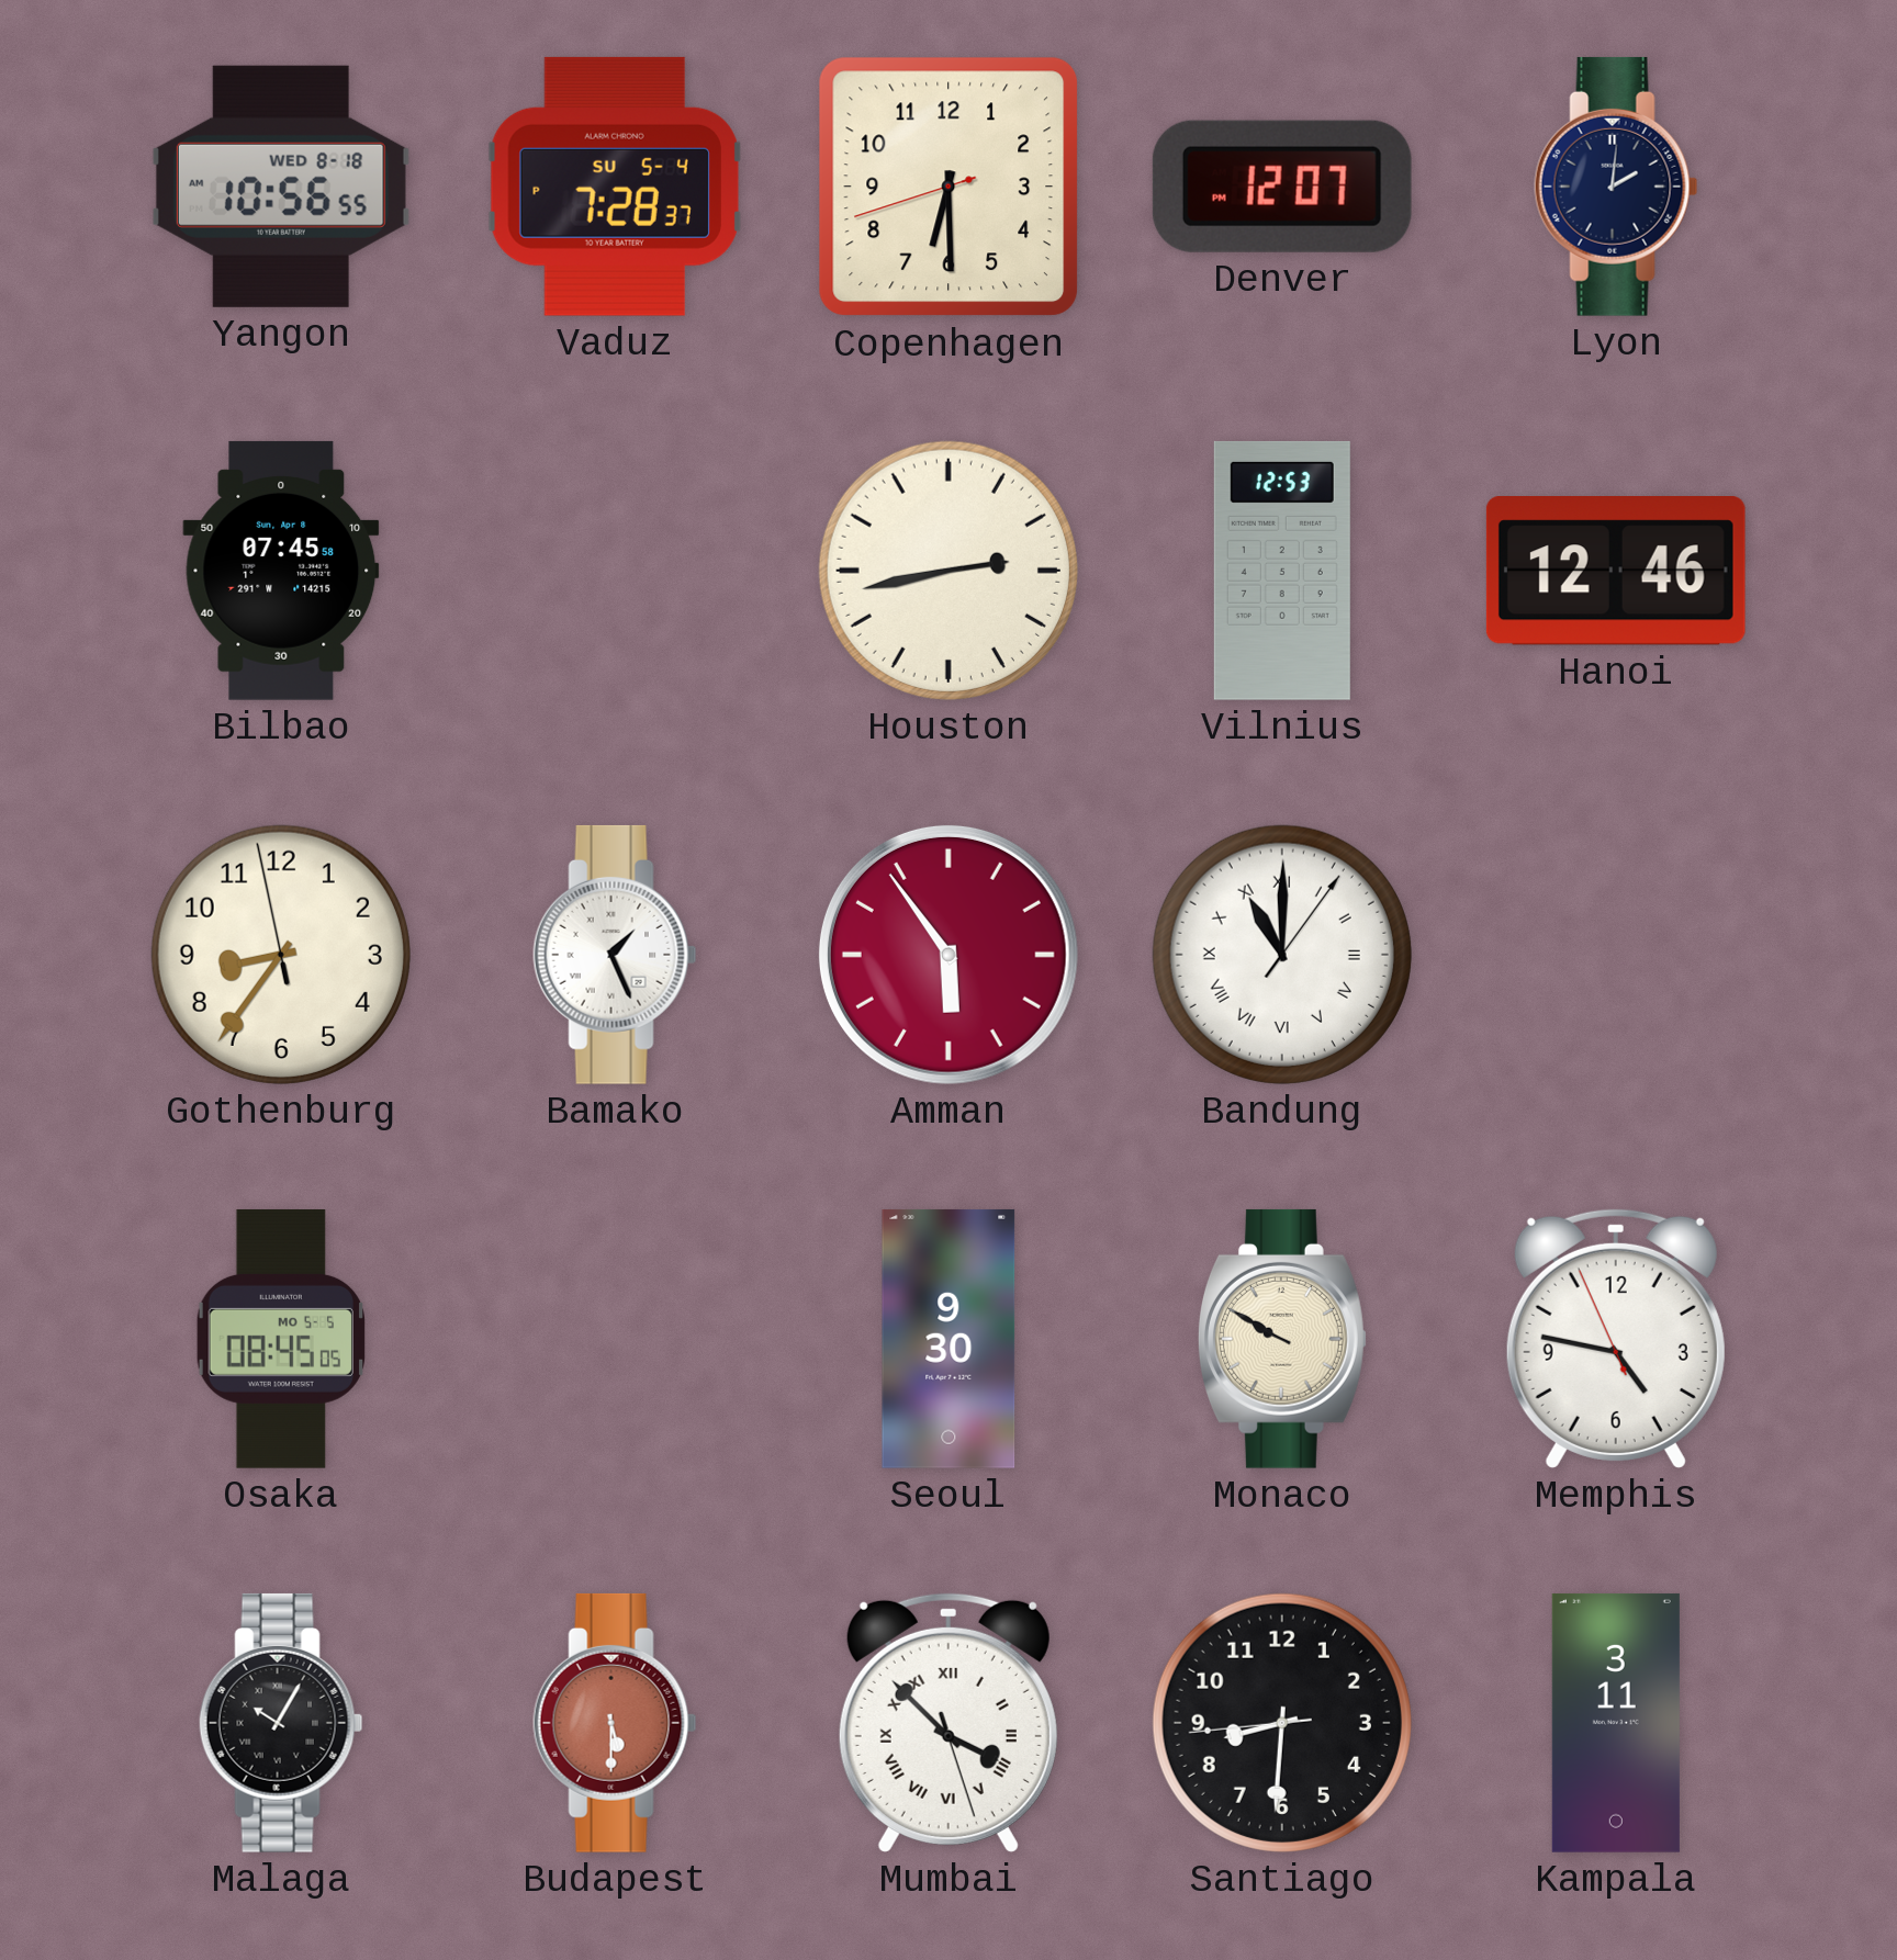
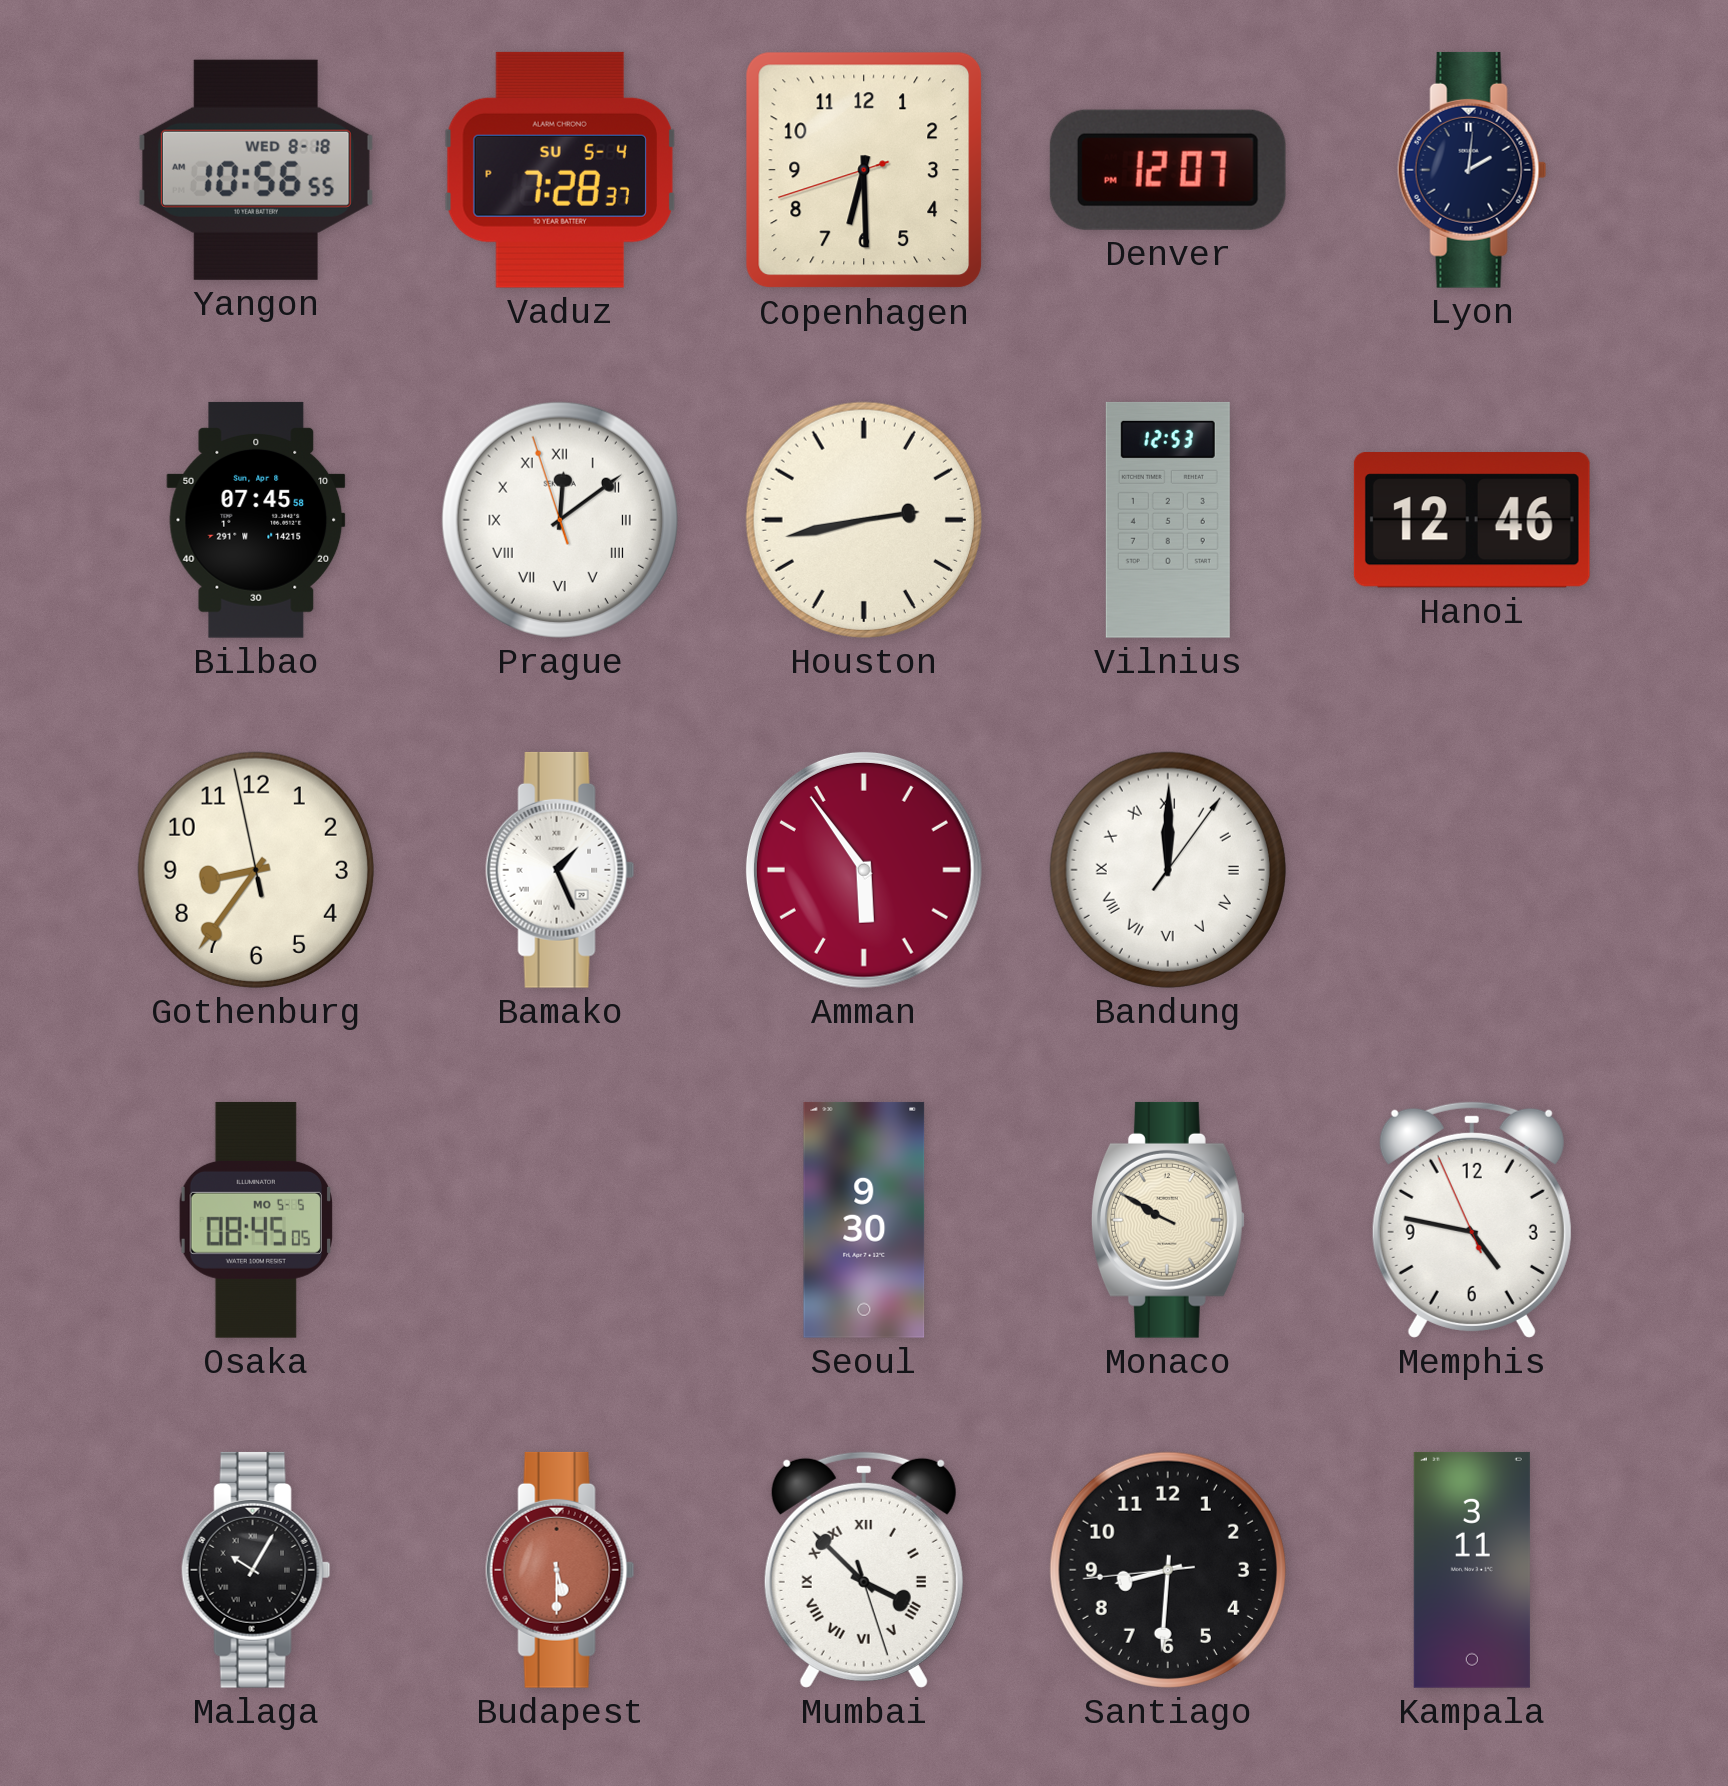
Prague: none -> 12:08
Bandung: 11:00 -> 12:00
